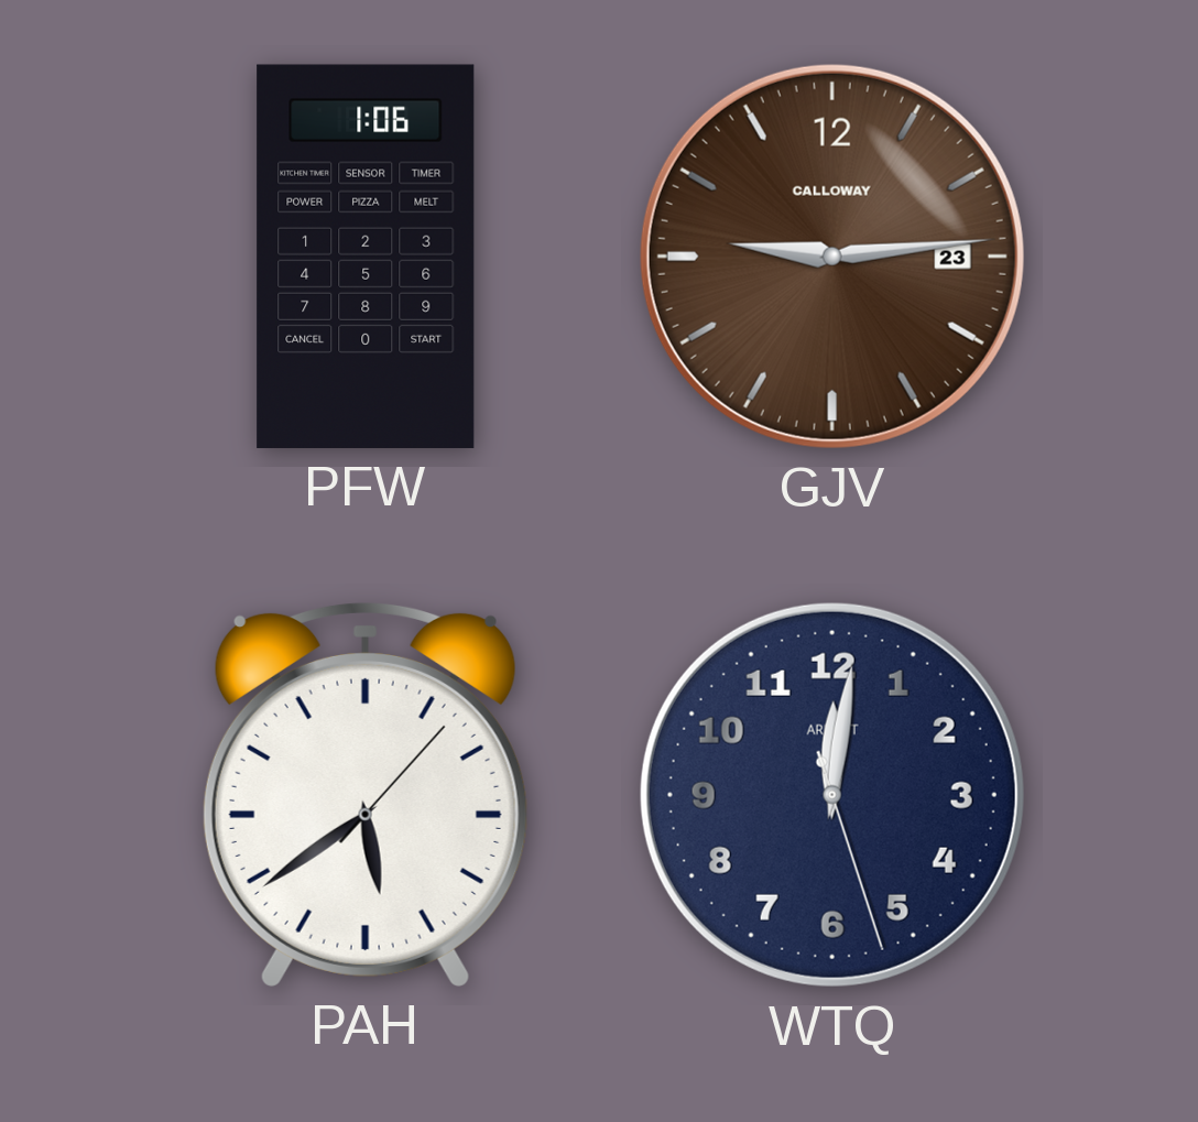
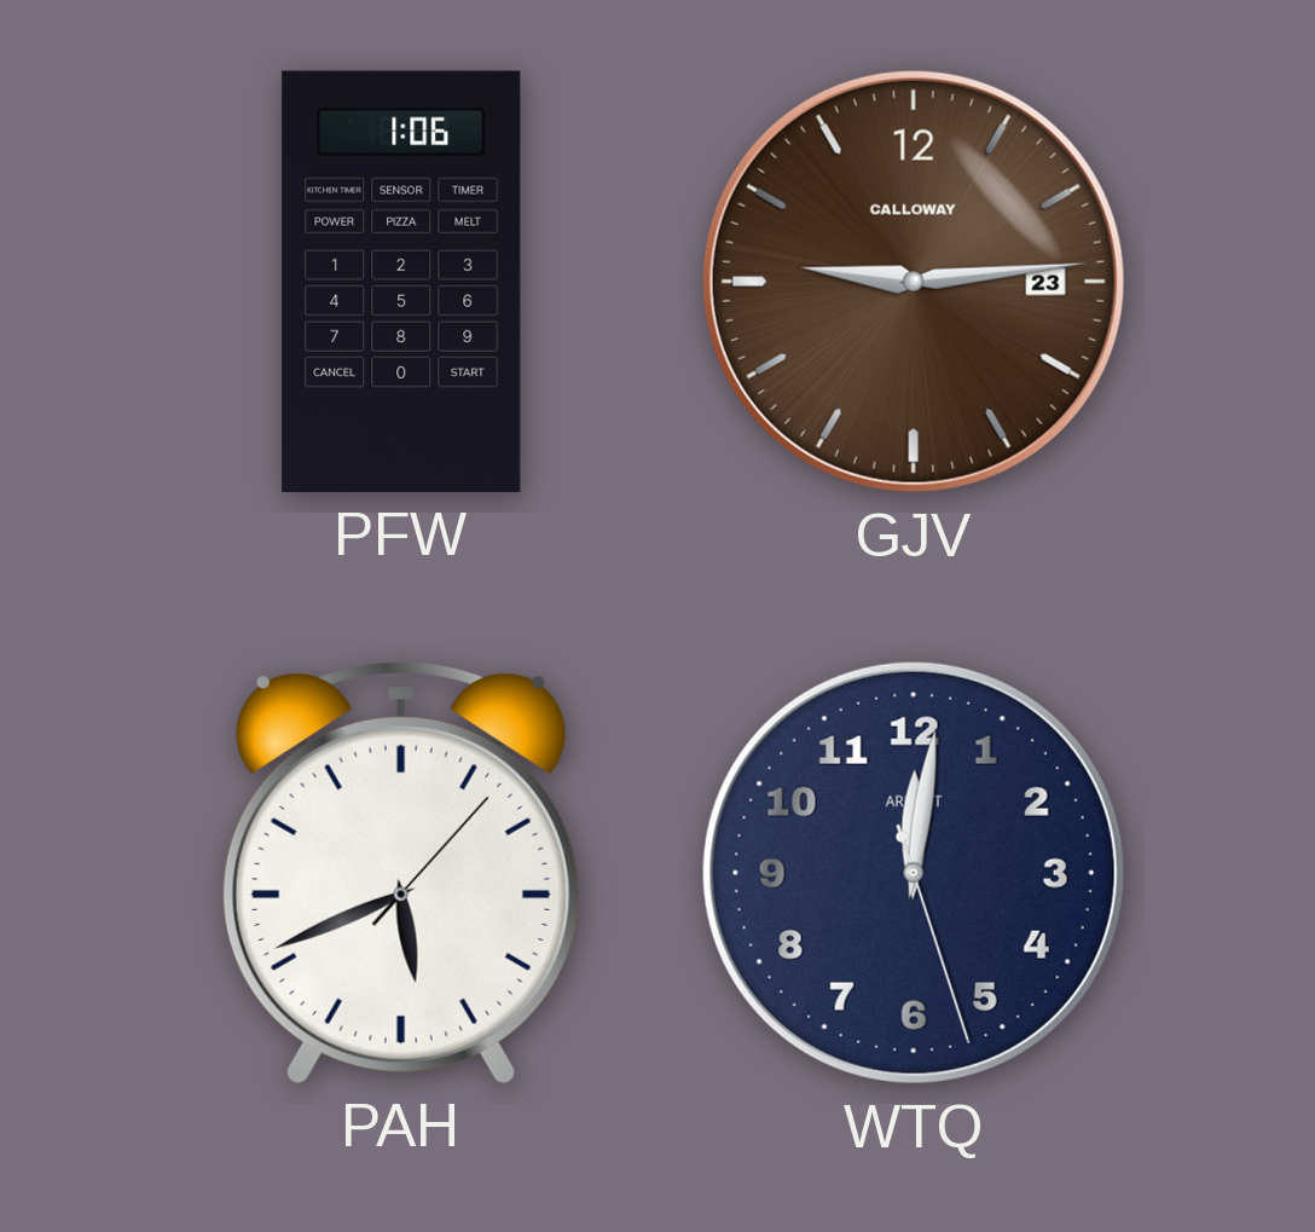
PAH: 5:39 -> 5:41
